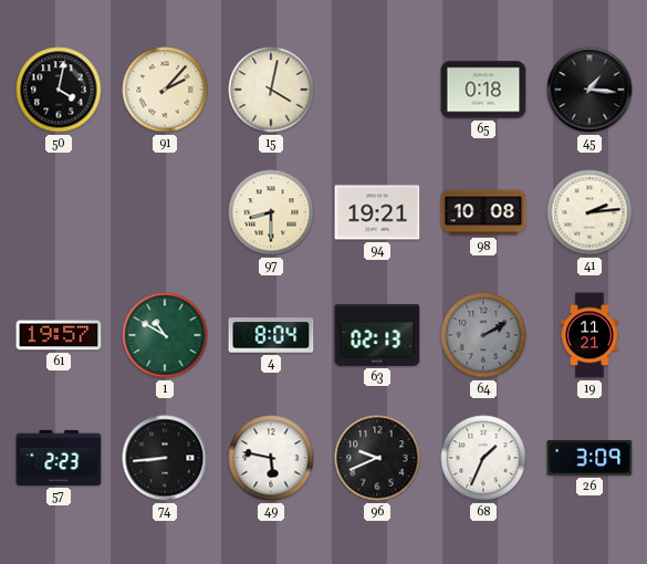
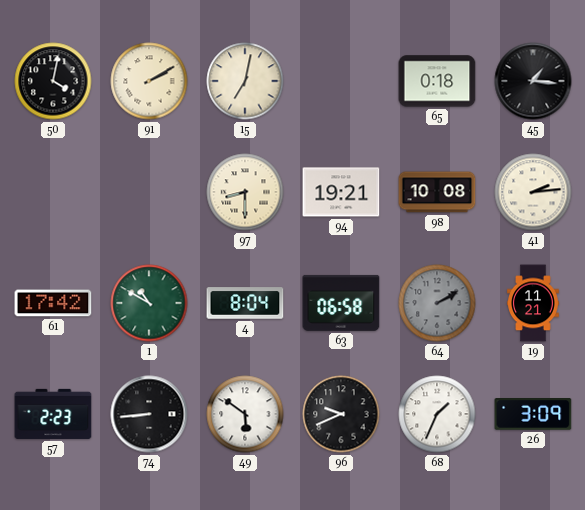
91: 2:07 -> 2:10
15: 4:02 -> 7:02
61: 19:57 -> 17:42
63: 02:13 -> 06:58
49: 5:47 -> 5:51
